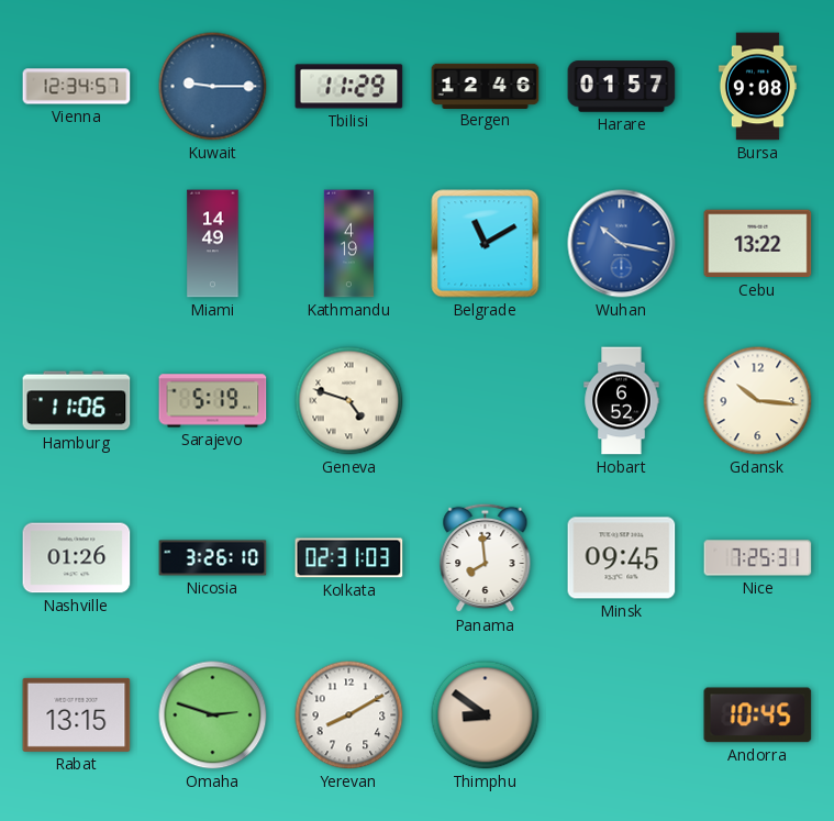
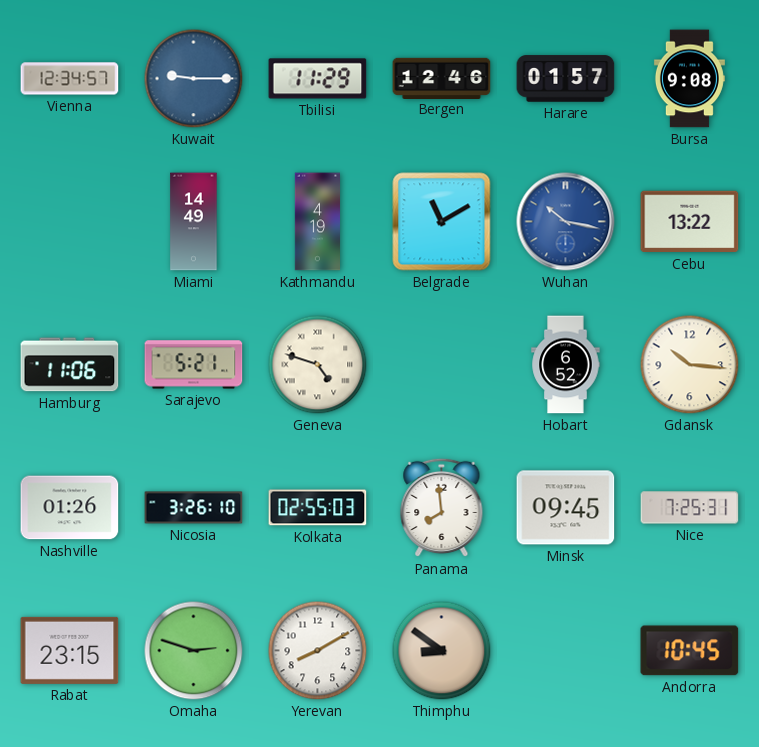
Sarajevo: 5:19 -> 5:21
Kolkata: 02:31 -> 02:55
Rabat: 13:15 -> 23:15
